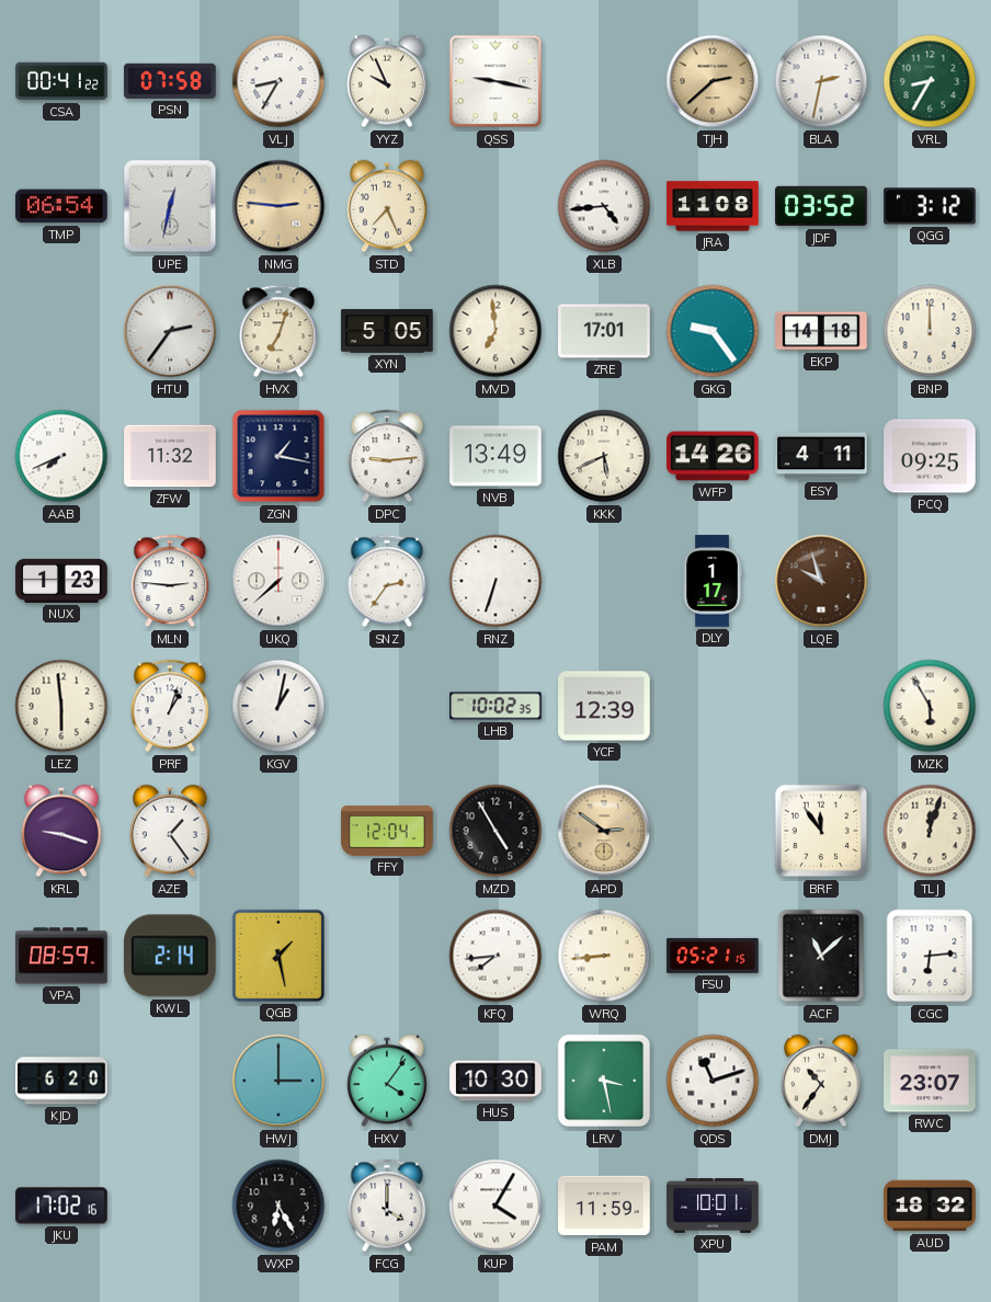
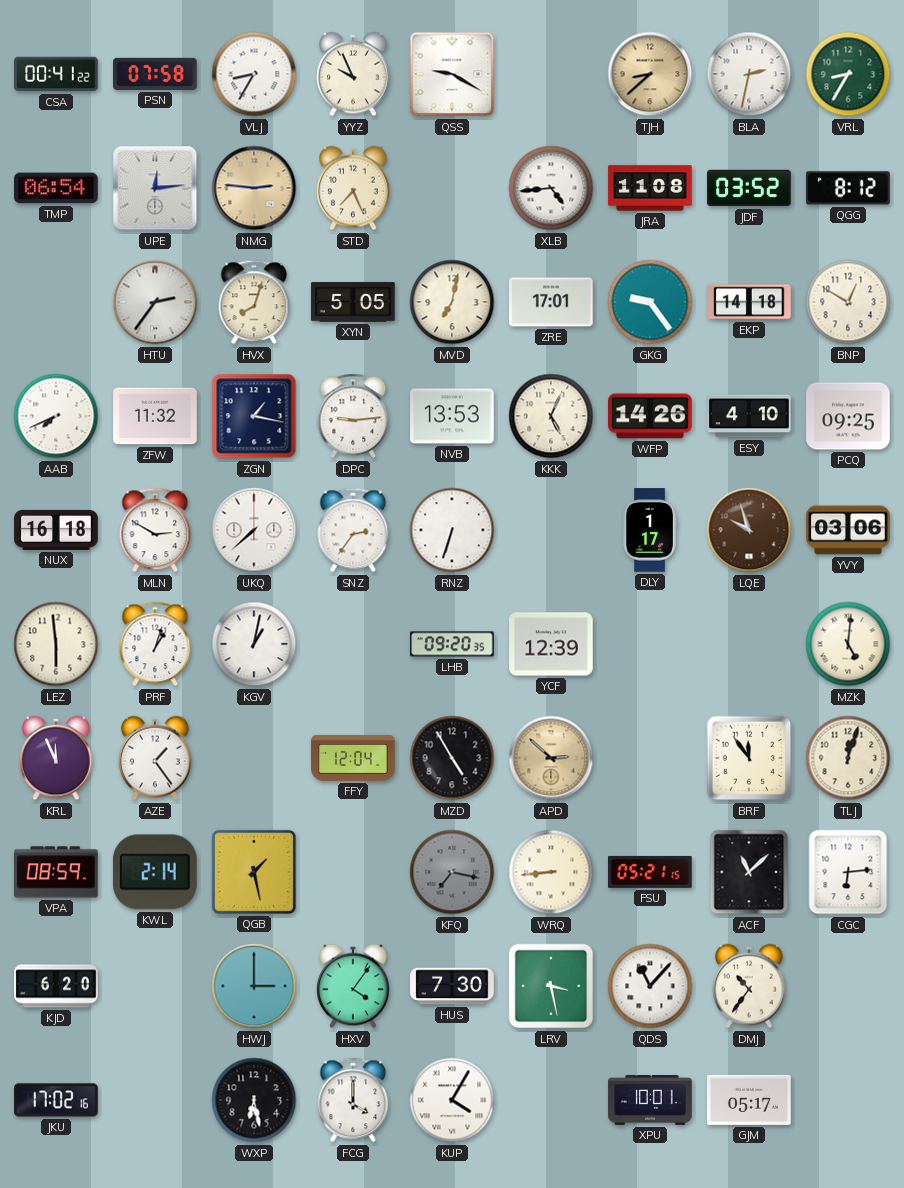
QSS: 9:17 -> 9:20
TJH: 2:38 -> 8:38
UPE: 12:32 -> 12:14
QGG: 3:12 -> 8:12
HVX: 7:03 -> 8:03
MVD: 6:59 -> 7:02
BNP: 12:00 -> 12:50
NVB: 13:49 -> 13:53
KKK: 5:41 -> 5:04
ESY: 4:11 -> 4:10
NUX: 1:23 -> 16:18
MLN: 2:46 -> 2:50
YVY: none -> 03:06
LHB: 10:02 -> 09:20
MZK: 5:55 -> 5:01
KRL: 9:18 -> 11:56
APD: 2:51 -> 2:52
KFQ: 7:44 -> 7:17
KFQ dial: white -> grey
HUS: 10:30 -> 7:30
QDS: 11:12 -> 11:07
RWC: 23:07 -> none
WXP: 6:25 -> 6:28
PAM: 11:59 -> none
GJM: none -> 05:17
AUD: 18:32 -> none
